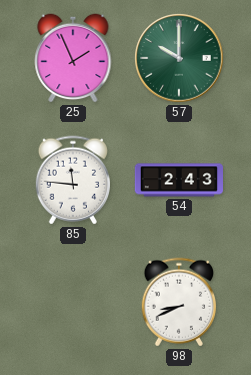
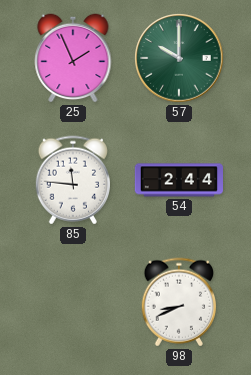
54: 2:43 -> 2:44
